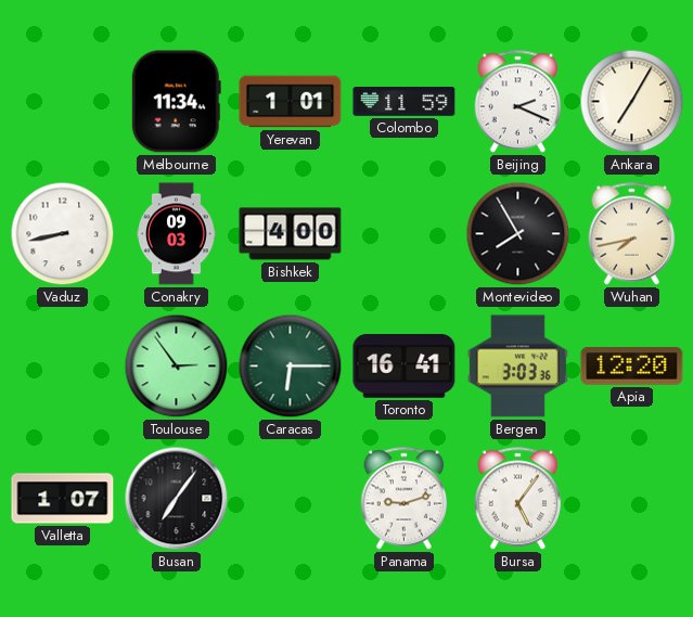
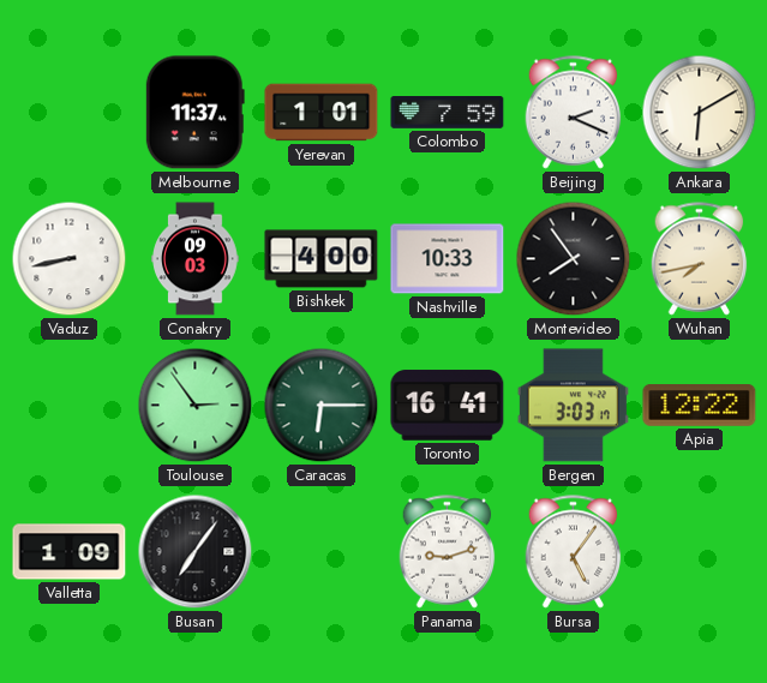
Melbourne: 11:34 -> 11:37
Colombo: 11:59 -> 7:59
Ankara: 7:05 -> 6:10
Nashville: none -> 10:33
Montevideo: 7:55 -> 7:54
Bergen: 3:03:36 -> 3:03:17
Apia: 12:20 -> 12:22
Valletta: 1:07 -> 1:09
